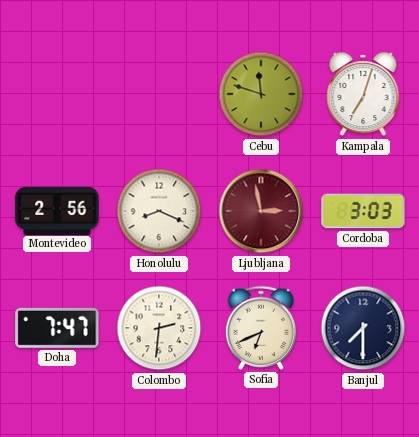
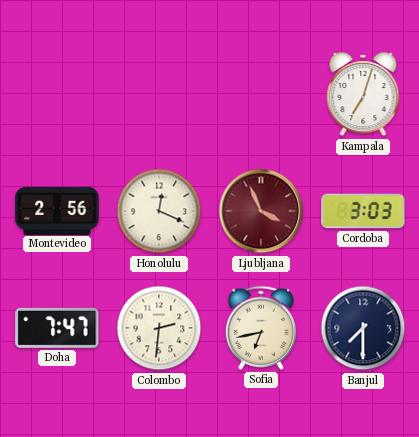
Cebu: 11:48 -> none
Honolulu: 8:19 -> 12:19
Ljubljana: 2:58 -> 3:56
Sofia: 6:41 -> 6:43
